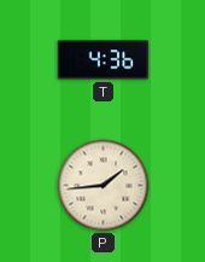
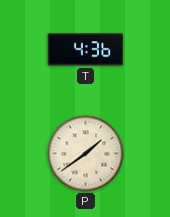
P: 1:44 -> 1:39
